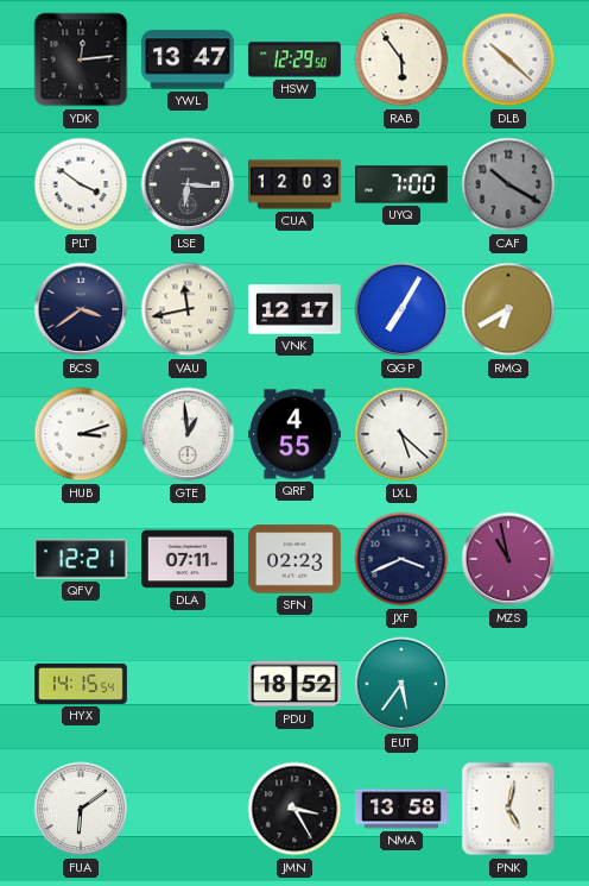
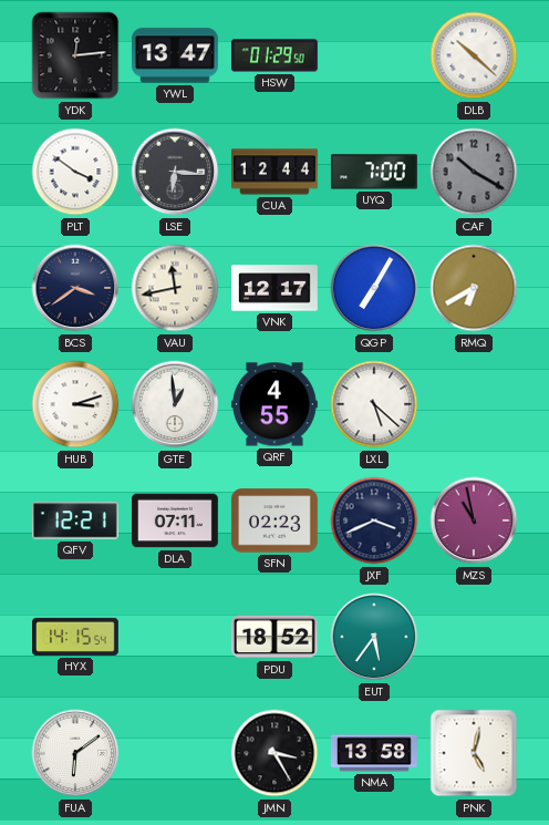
HSW: 12:29 -> 01:29
RAB: 5:54 -> none
CUA: 12:03 -> 12:44
